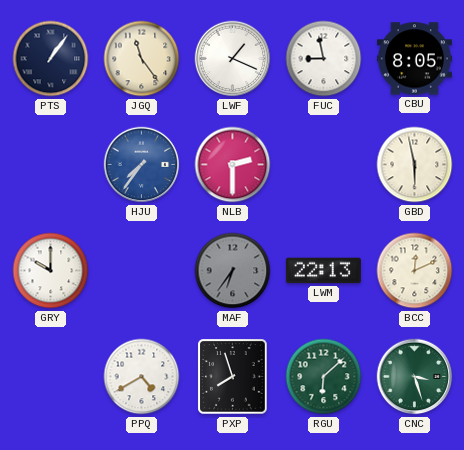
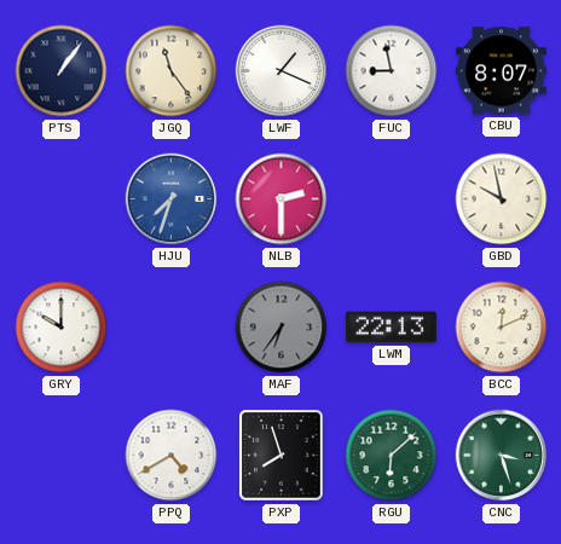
CBU: 8:05 -> 8:07
HJU: 7:36 -> 7:33
GBD: 5:58 -> 9:58
